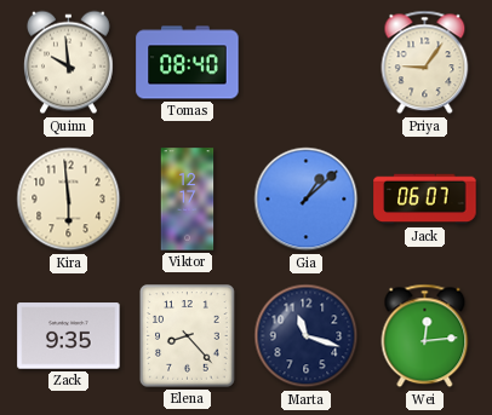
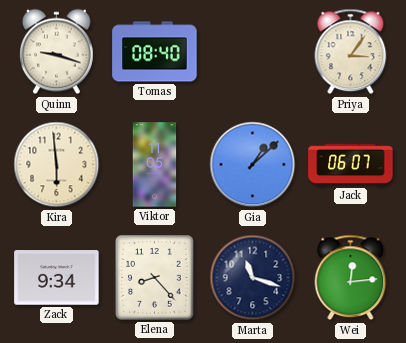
Quinn: 9:59 -> 9:18
Priya: 9:06 -> 3:06
Viktor: 12:17 -> 11:05
Zack: 9:35 -> 9:34
